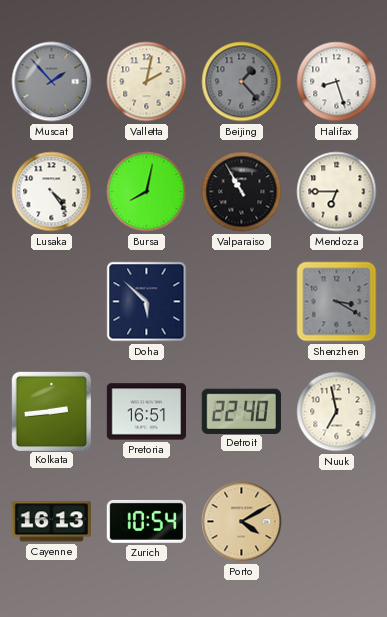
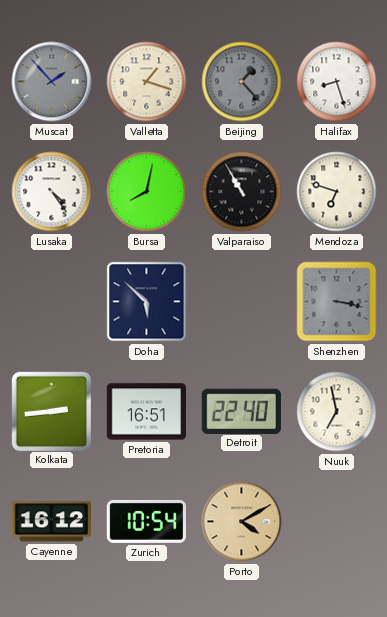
Valletta: 2:02 -> 1:18
Mendoza: 6:45 -> 6:48
Shenzhen: 3:20 -> 3:17
Cayenne: 16:13 -> 16:12
